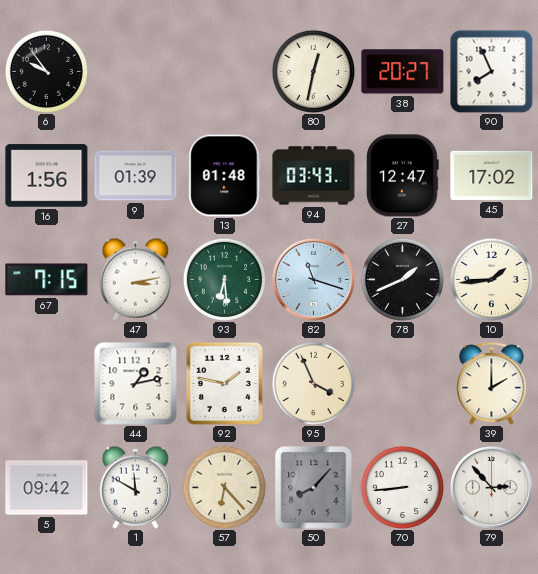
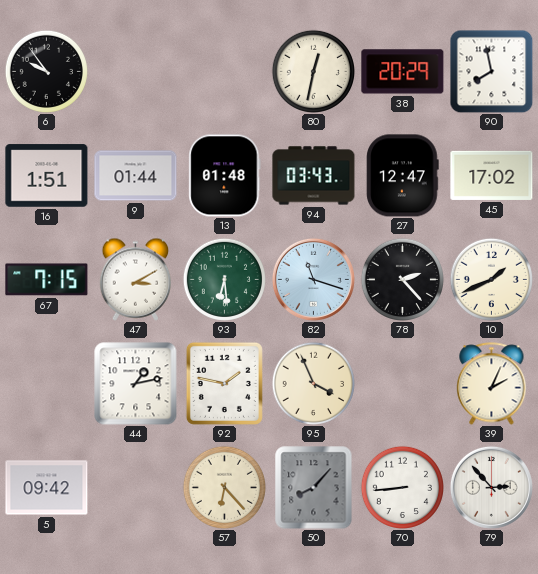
38: 20:27 -> 20:29
90: 7:56 -> 7:58
16: 1:56 -> 1:51
9: 01:39 -> 01:44
47: 3:13 -> 3:10
78: 1:41 -> 2:23
10: 1:44 -> 1:41
39: 2:00 -> 2:04
1: 11:50 -> none
